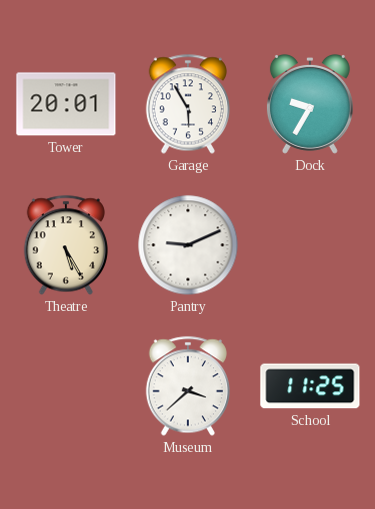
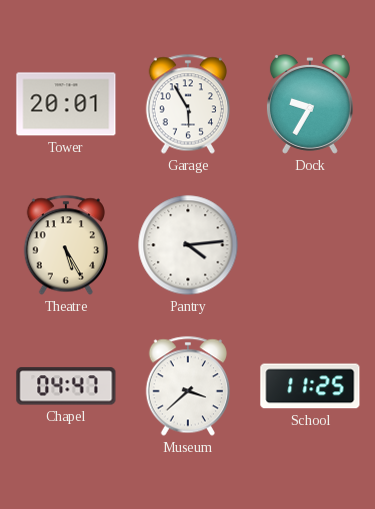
Pantry: 9:11 -> 4:14
Chapel: none -> 04:47
